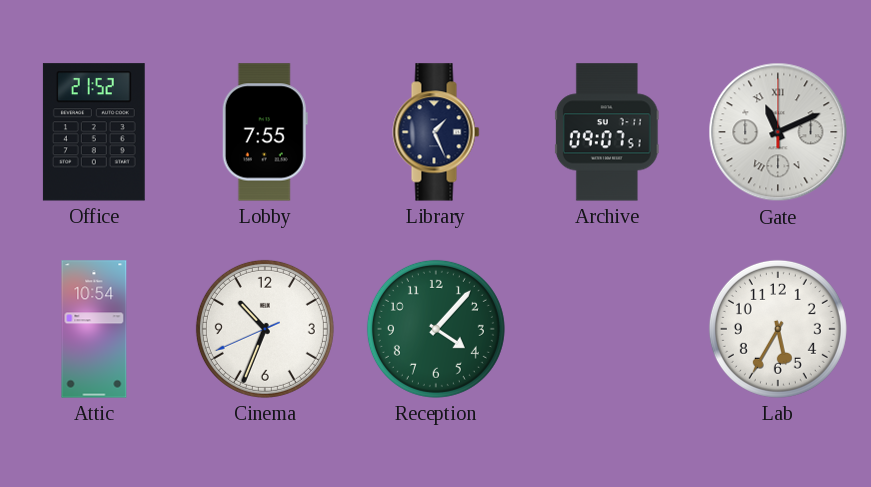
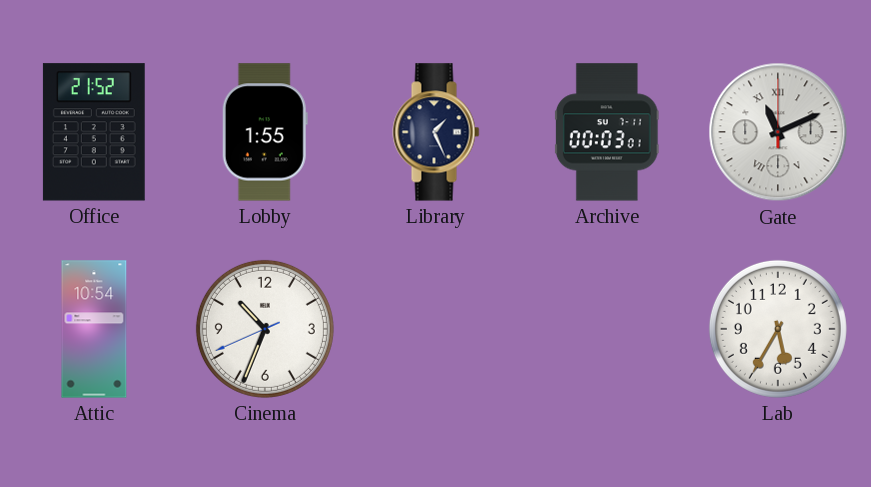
Lobby: 7:55 -> 1:55
Archive: 09:07 -> 00:03
Reception: 4:07 -> none
